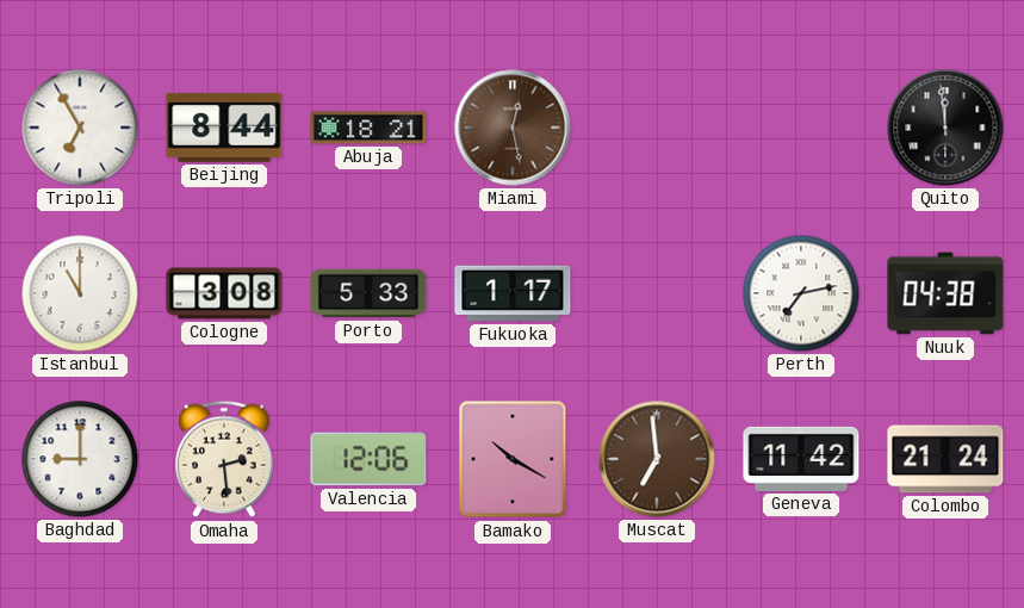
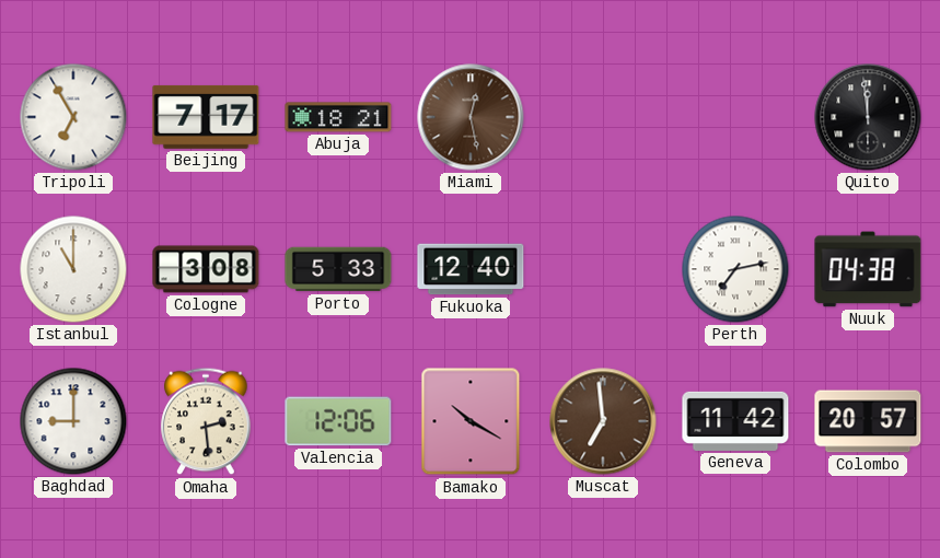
Beijing: 8:44 -> 7:17
Fukuoka: 1:17 -> 12:40
Colombo: 21:24 -> 20:57
